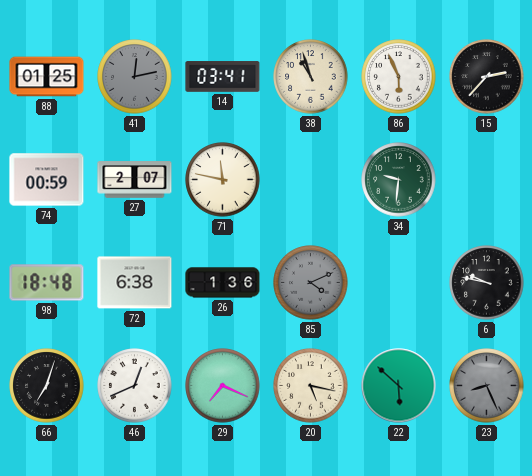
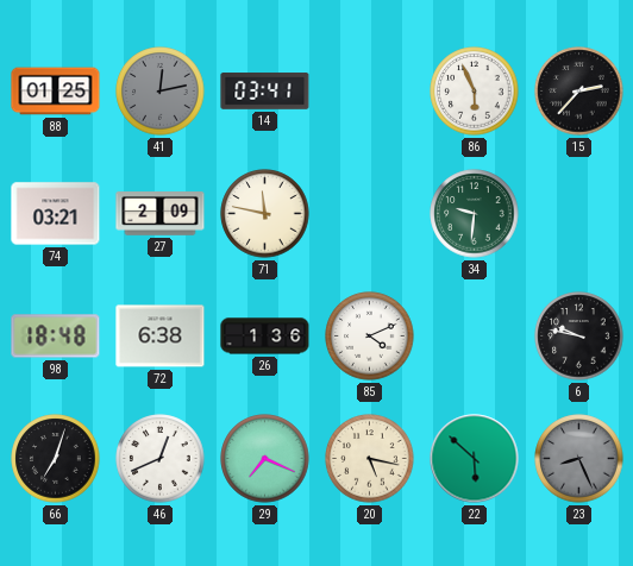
38: 10:57 -> none
74: 00:59 -> 03:21
27: 2:07 -> 2:09
85 dial: grey -> white
